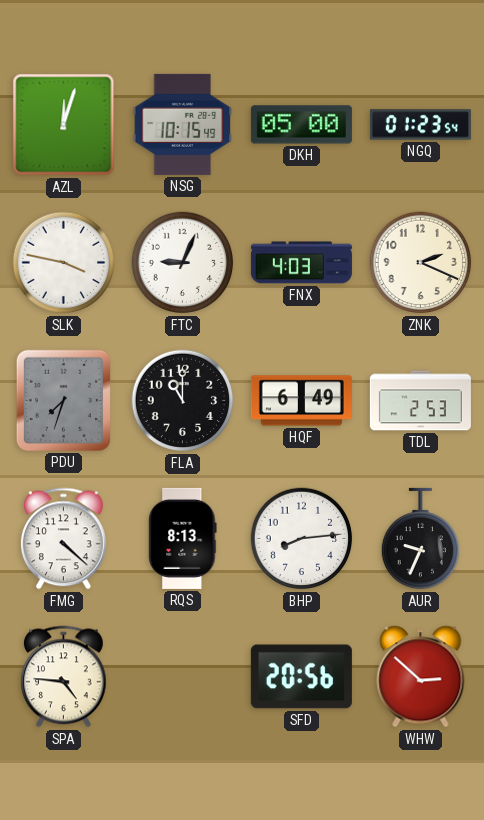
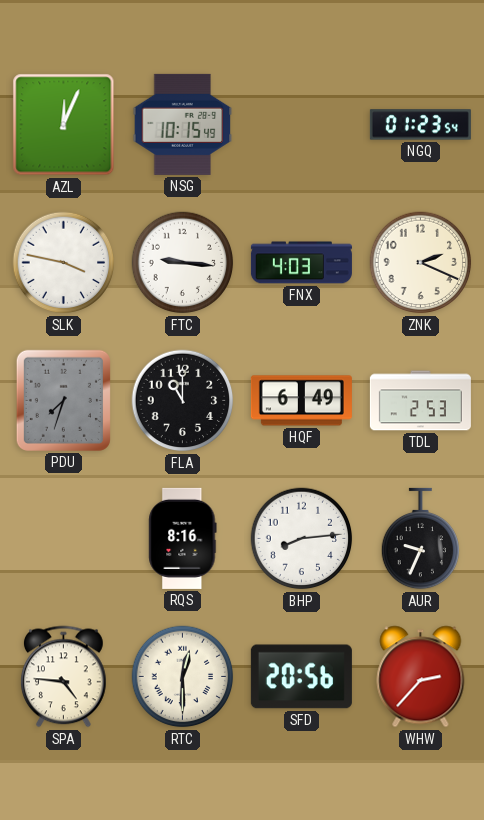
AZL: 12:03 -> 12:04
DKH: 05:00 -> none
FTC: 9:04 -> 9:16
FMG: 4:22 -> none
RQS: 8:13 -> 8:16
RTC: none -> 12:30
WHW: 2:52 -> 2:37
